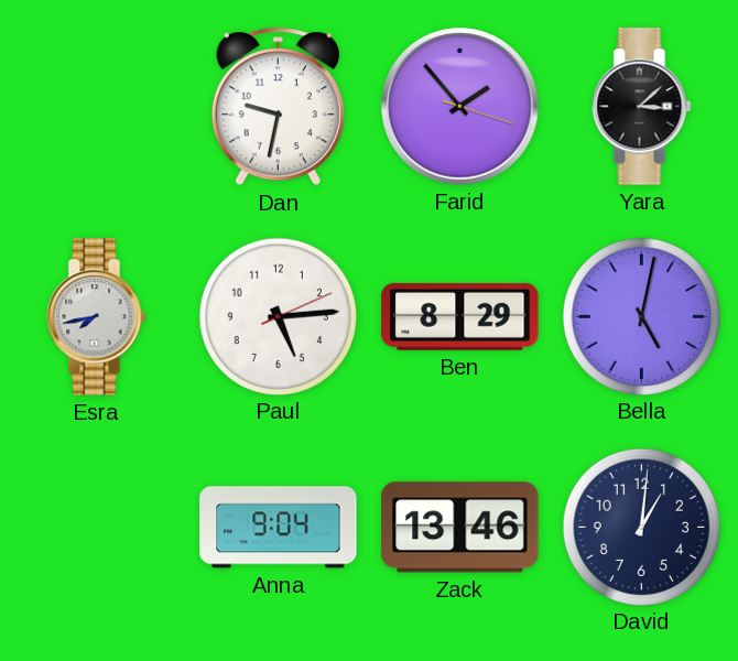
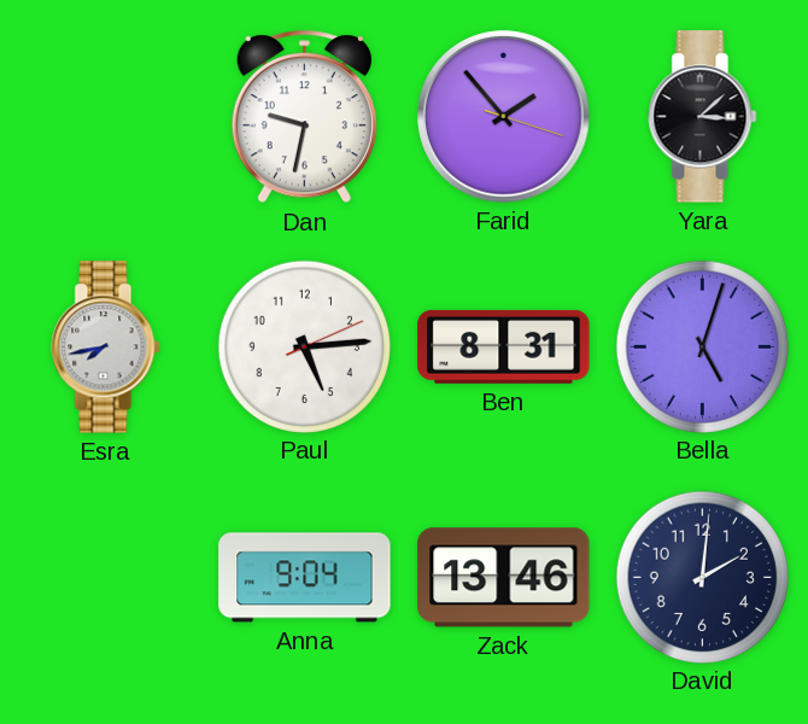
Ben: 8:29 -> 8:31
Bella: 5:02 -> 5:03
David: 1:01 -> 2:01
